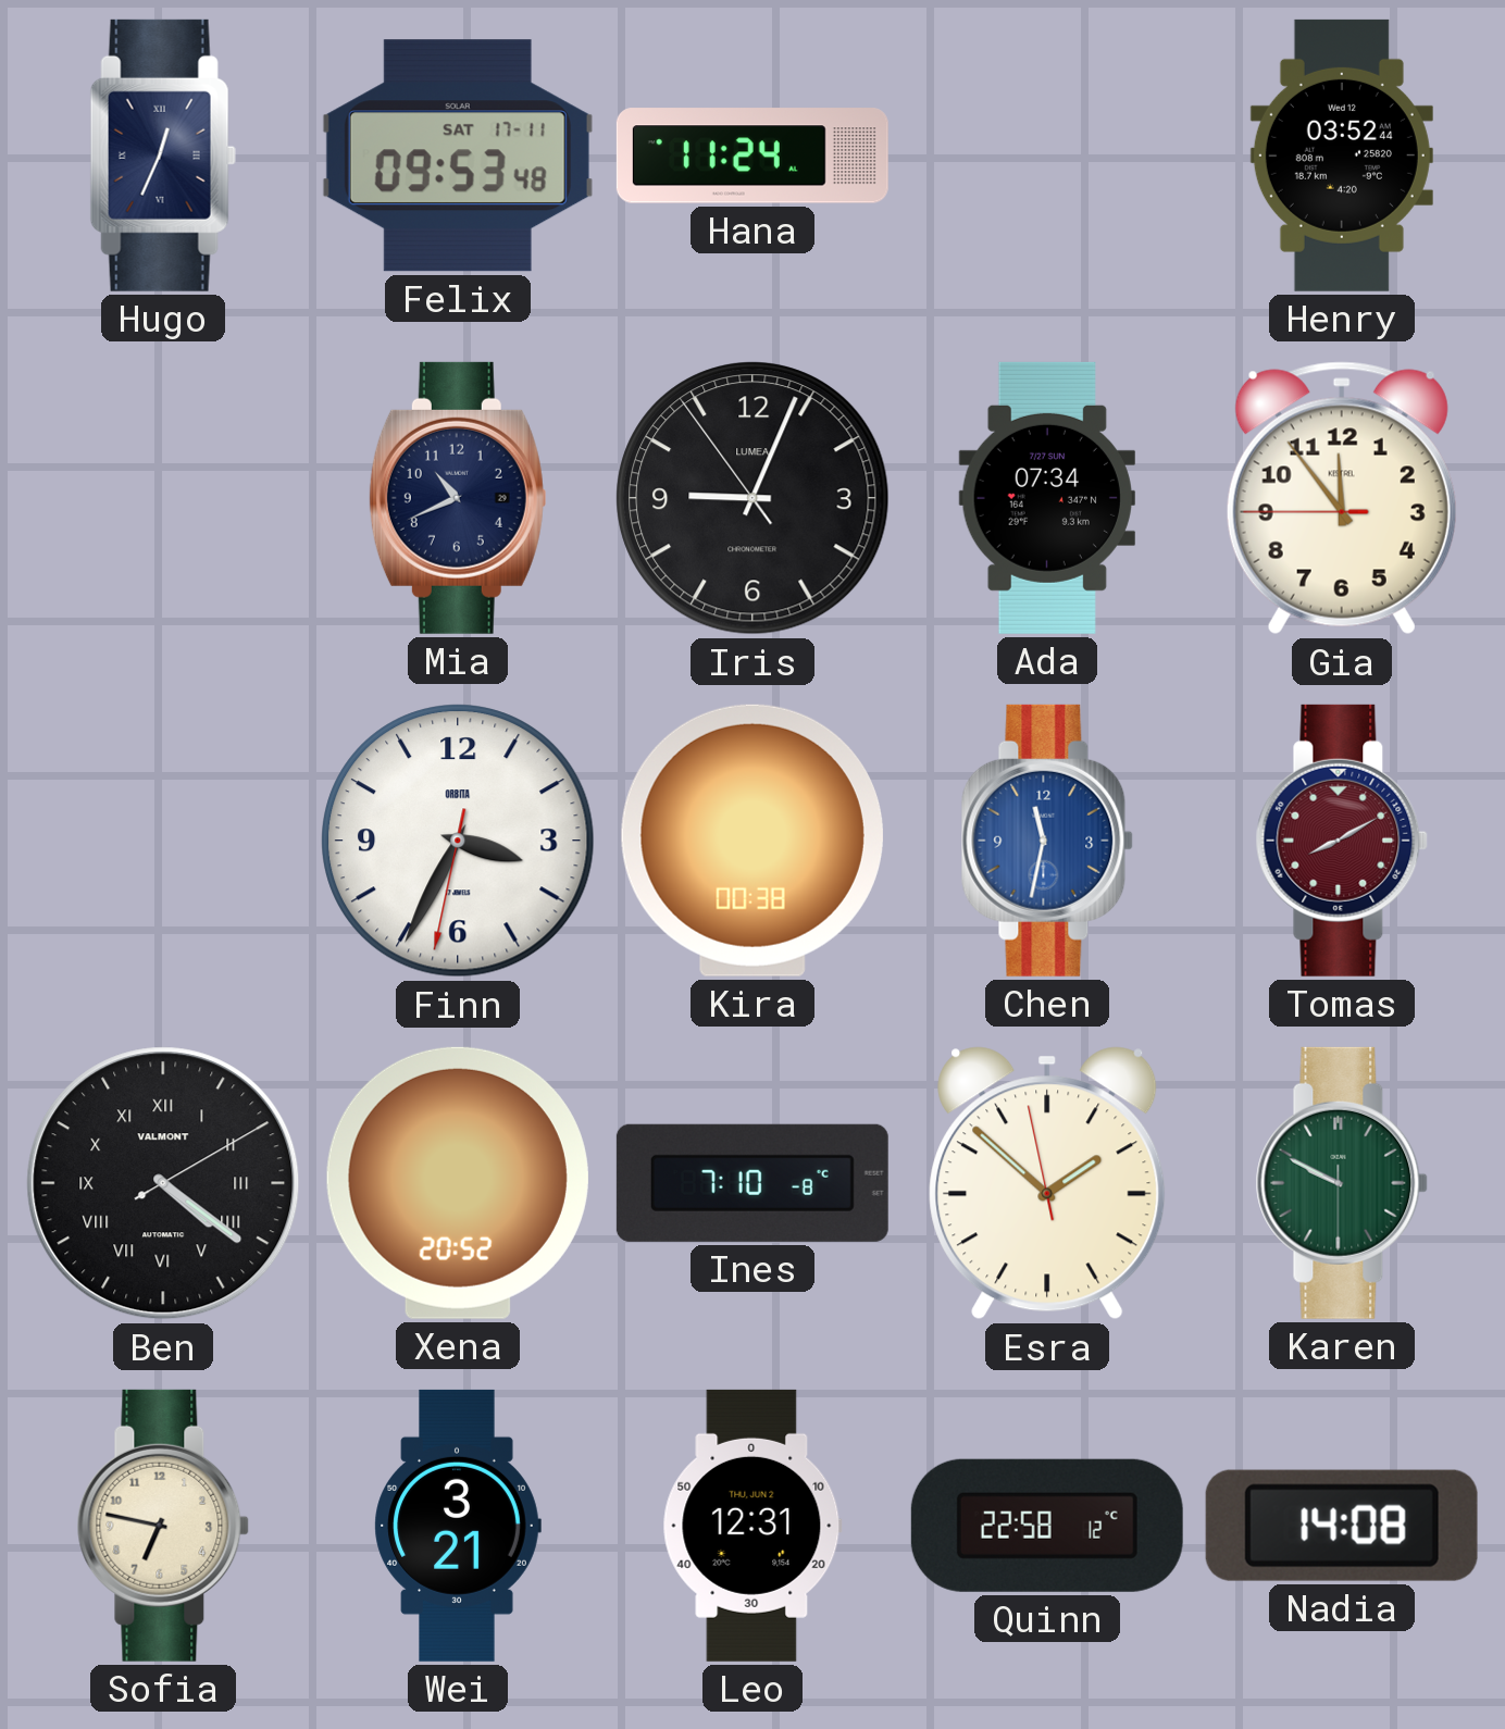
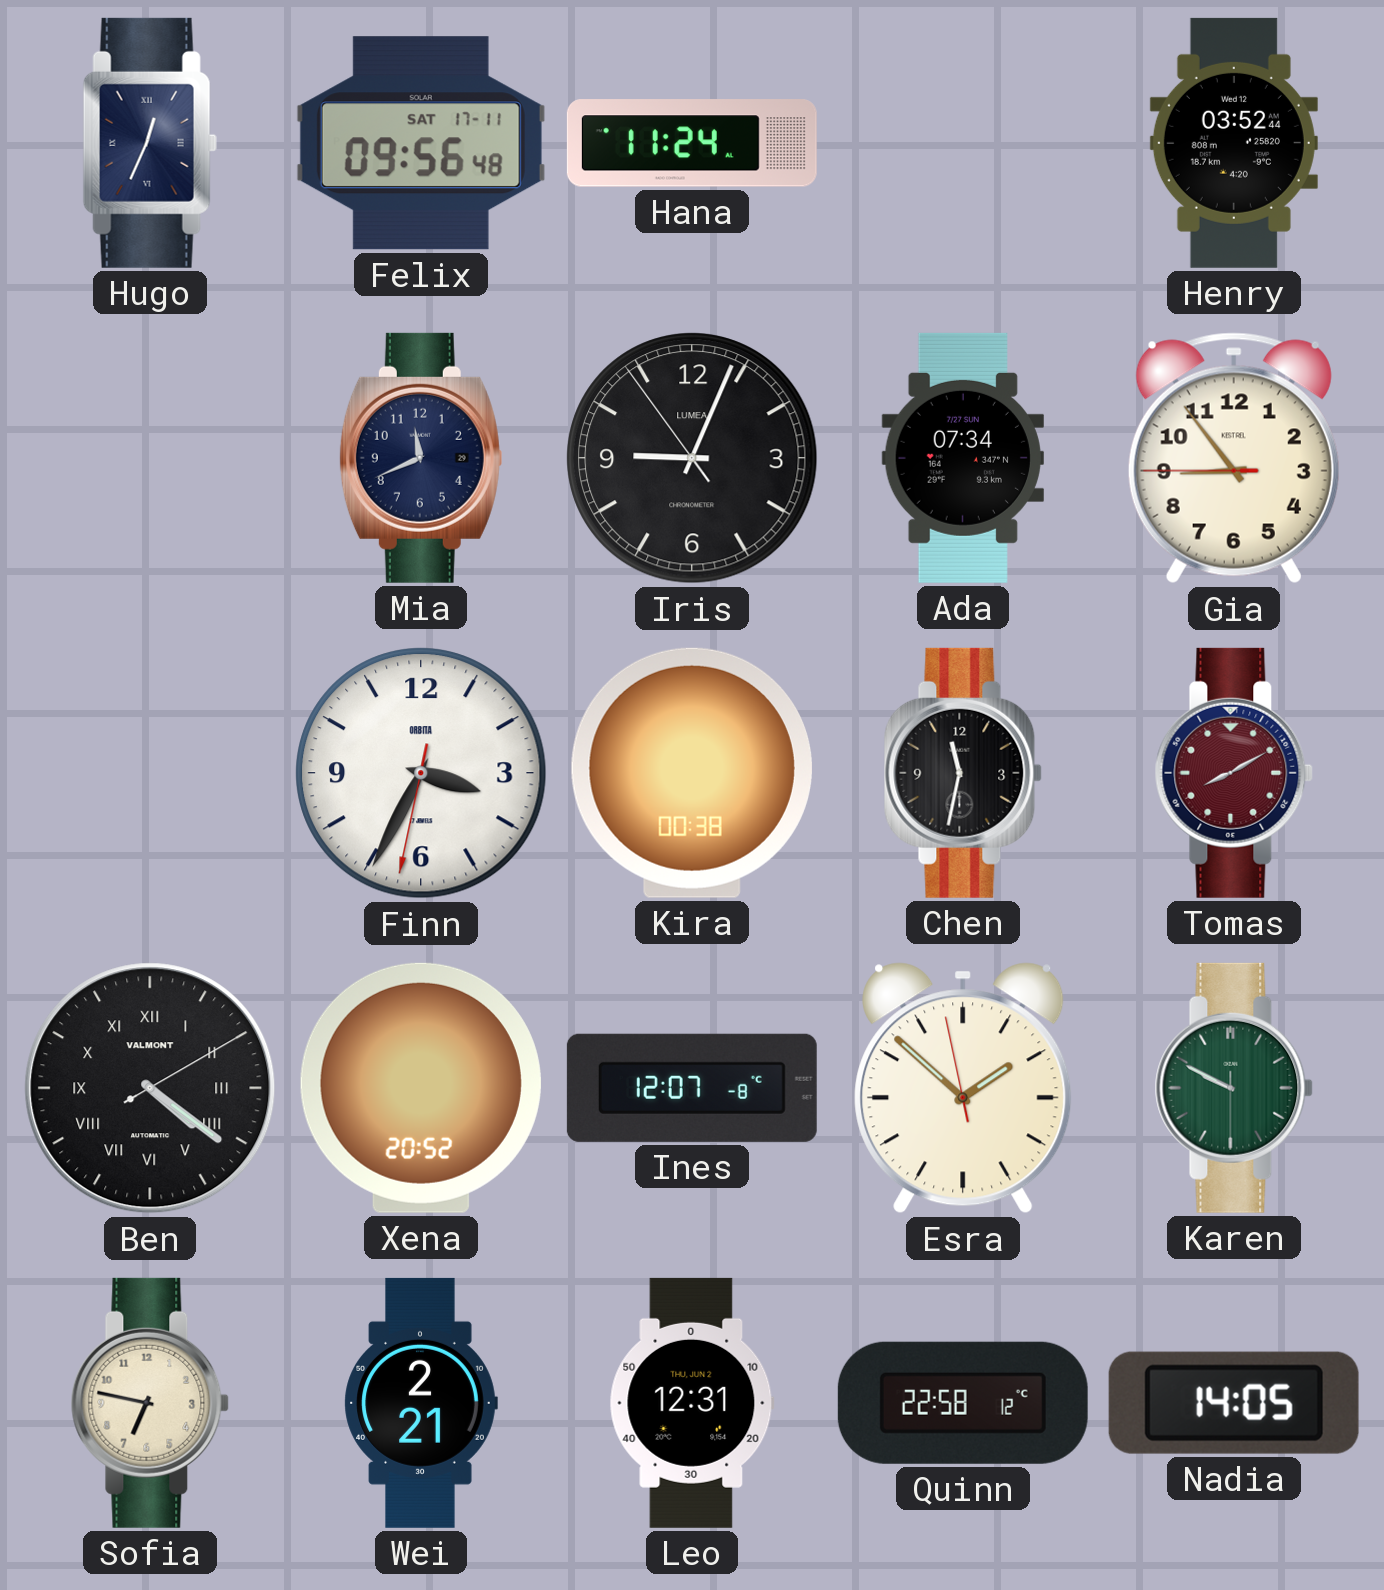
Felix: 09:53 -> 09:56
Mia: 10:41 -> 11:41
Gia: 11:53 -> 8:53
Chen dial: blue -> black
Ines: 7:10 -> 12:07
Wei: 3:21 -> 2:21
Nadia: 14:08 -> 14:05
